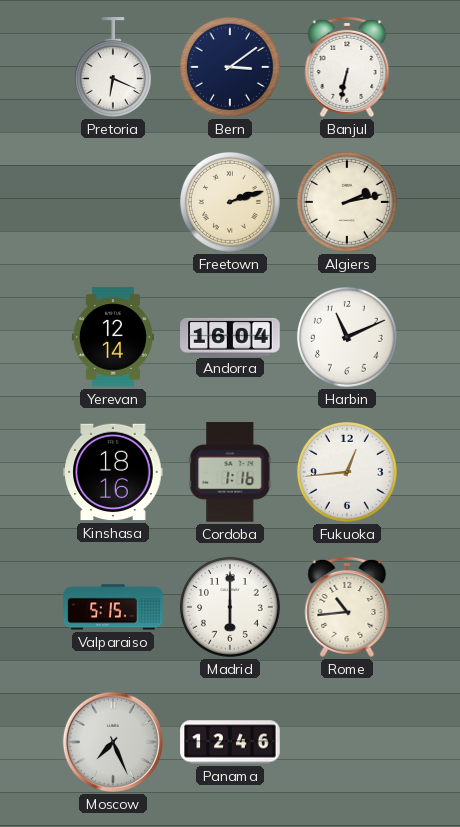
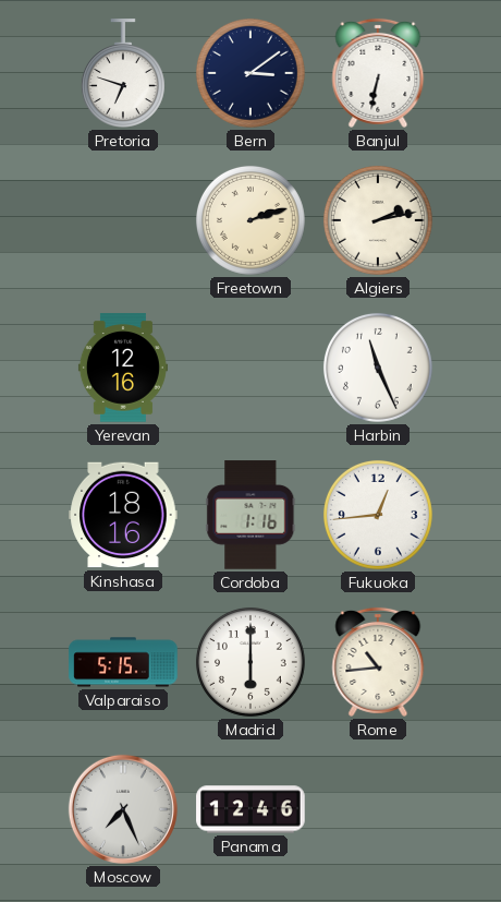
Pretoria: 6:19 -> 6:48
Yerevan: 12:14 -> 12:16
Andorra: 16:04 -> none
Harbin: 11:11 -> 11:26
